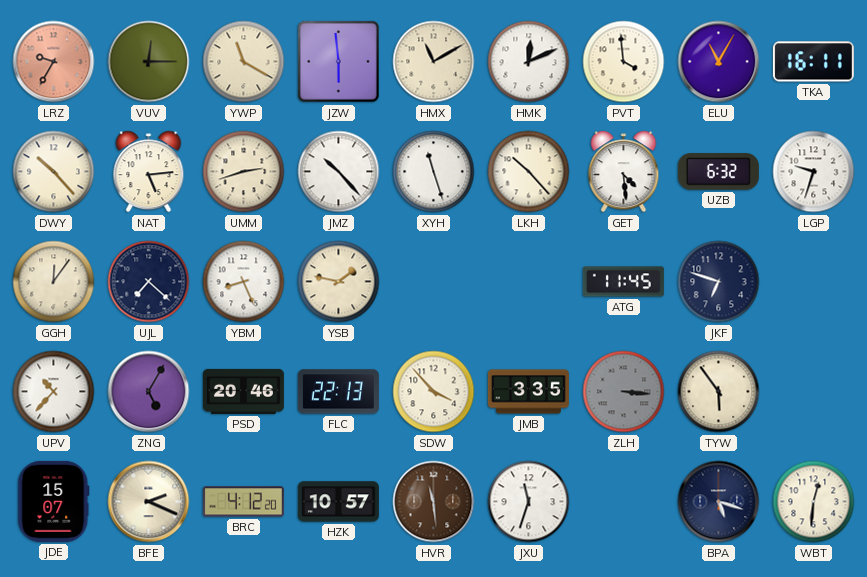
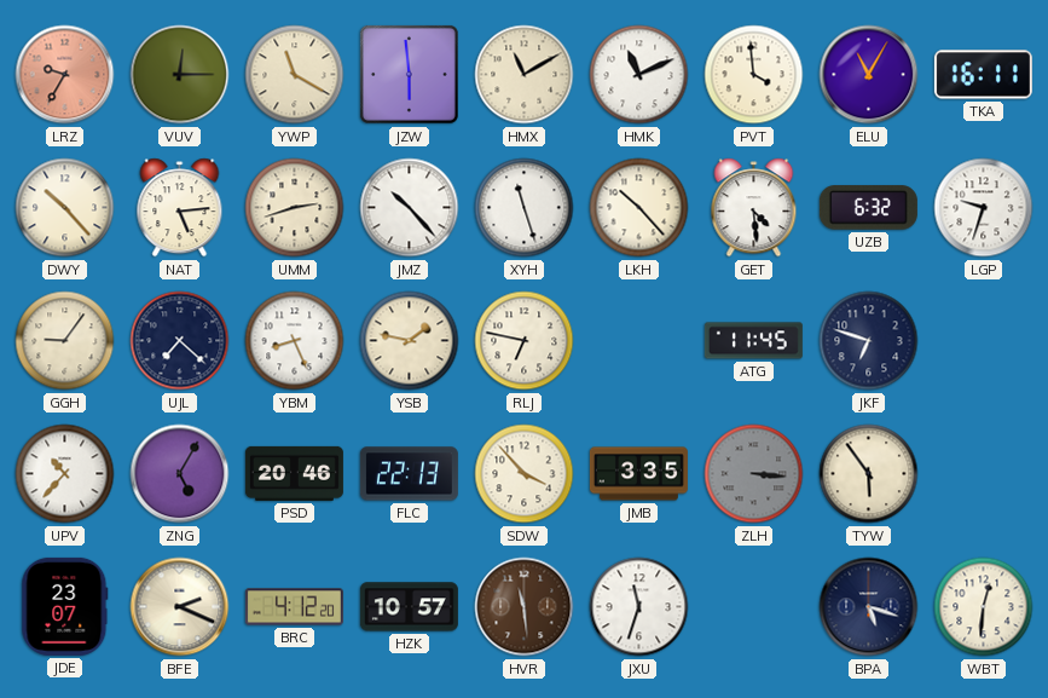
HMK: 12:11 -> 11:11
GGH: 12:06 -> 9:06
RLJ: none -> 6:47
JDE: 15:07 -> 23:07
